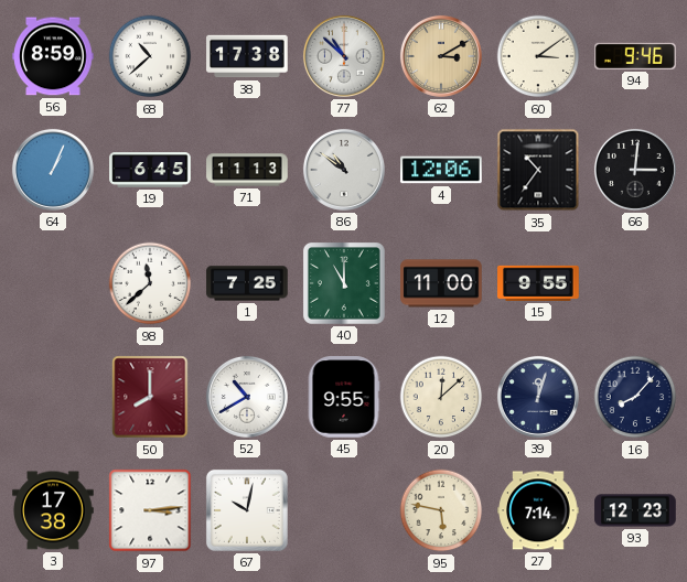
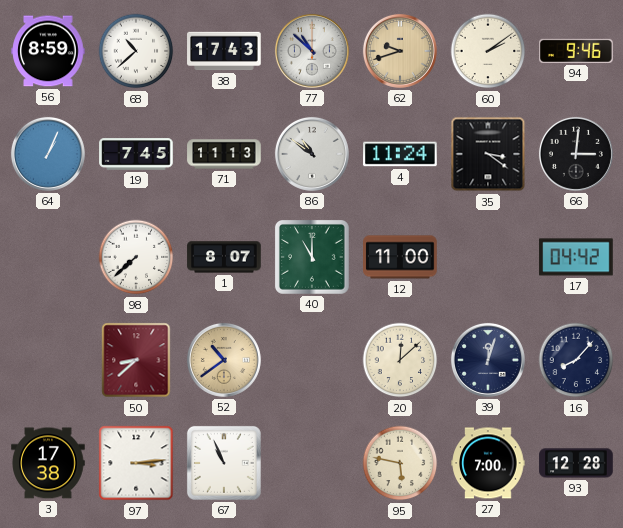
38: 17:38 -> 17:43
62: 3:10 -> 9:42
60: 3:09 -> 2:09
19: 6:45 -> 7:45
4: 12:06 -> 11:24
35: 10:36 -> 3:21
98: 11:38 -> 7:38
1: 7:25 -> 8:07
15: 9:55 -> none
17: none -> 04:42
50: 8:00 -> 8:38
52: 10:40 -> 10:39
52 dial: white -> champagne
45: 9:55 -> none
67: 10:02 -> 10:56
27: 7:14 -> 7:00
93: 12:23 -> 12:28
